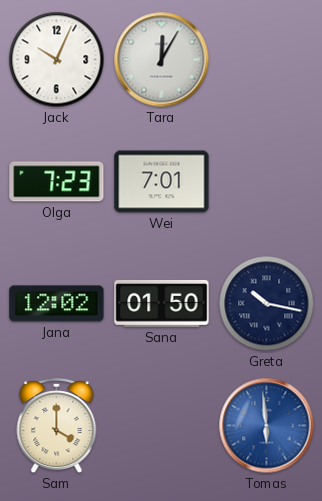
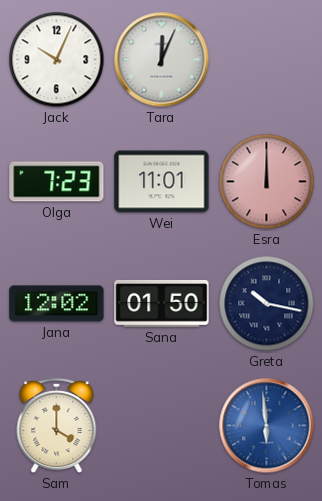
Tara: 12:05 -> 12:04
Wei: 7:01 -> 11:01
Esra: none -> 12:00
